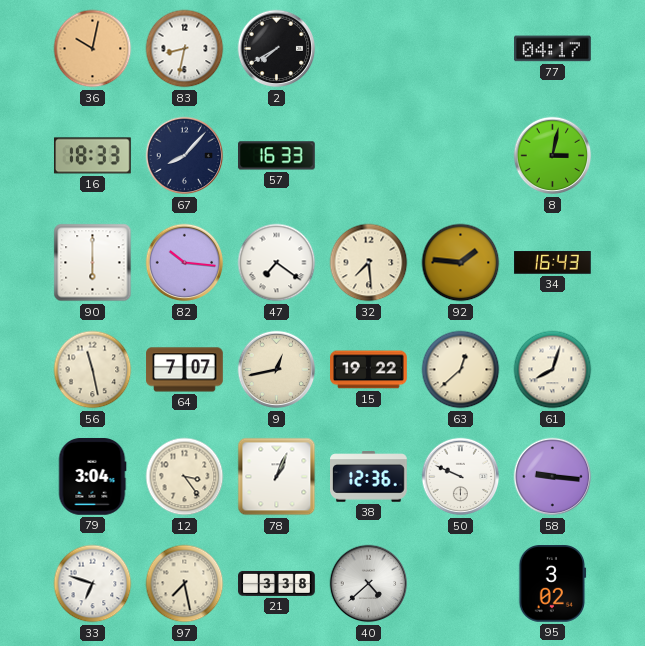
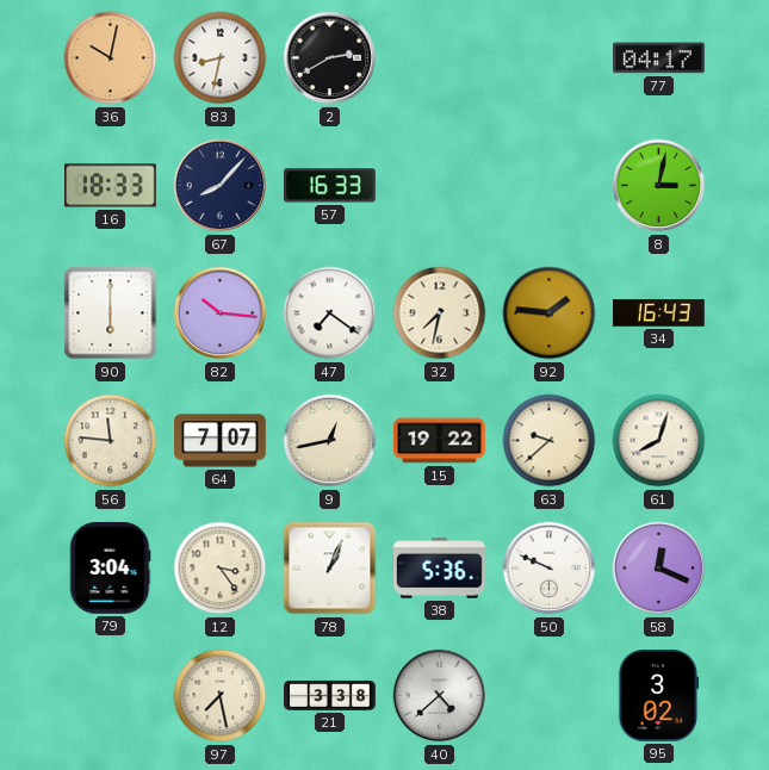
2: 7:40 -> 2:40
32: 7:29 -> 7:32
56: 11:28 -> 11:46
63: 12:38 -> 9:38
38: 12:36 -> 5:36
58: 9:16 -> 12:19
33: 6:48 -> none
